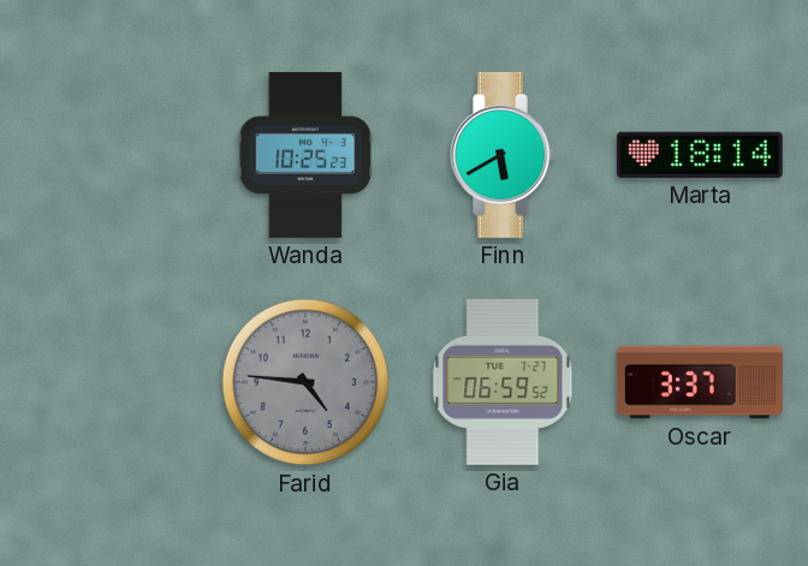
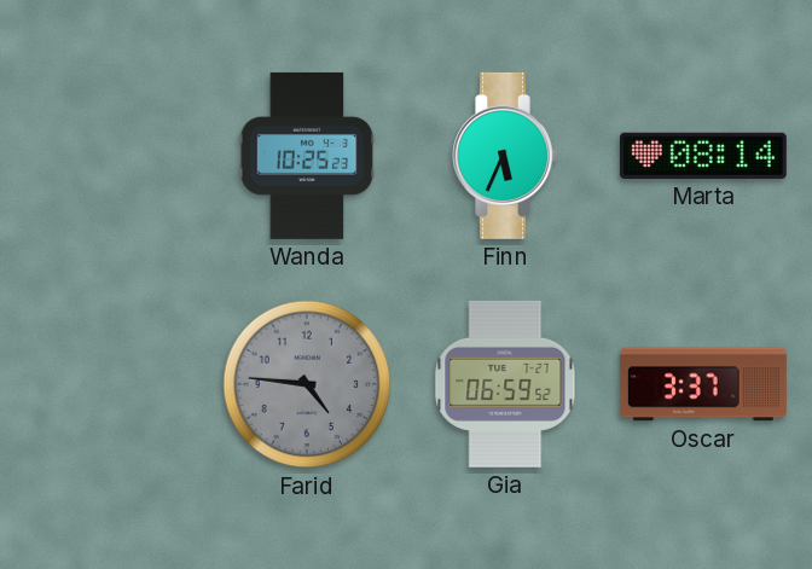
Finn: 5:40 -> 5:34
Marta: 18:14 -> 08:14
